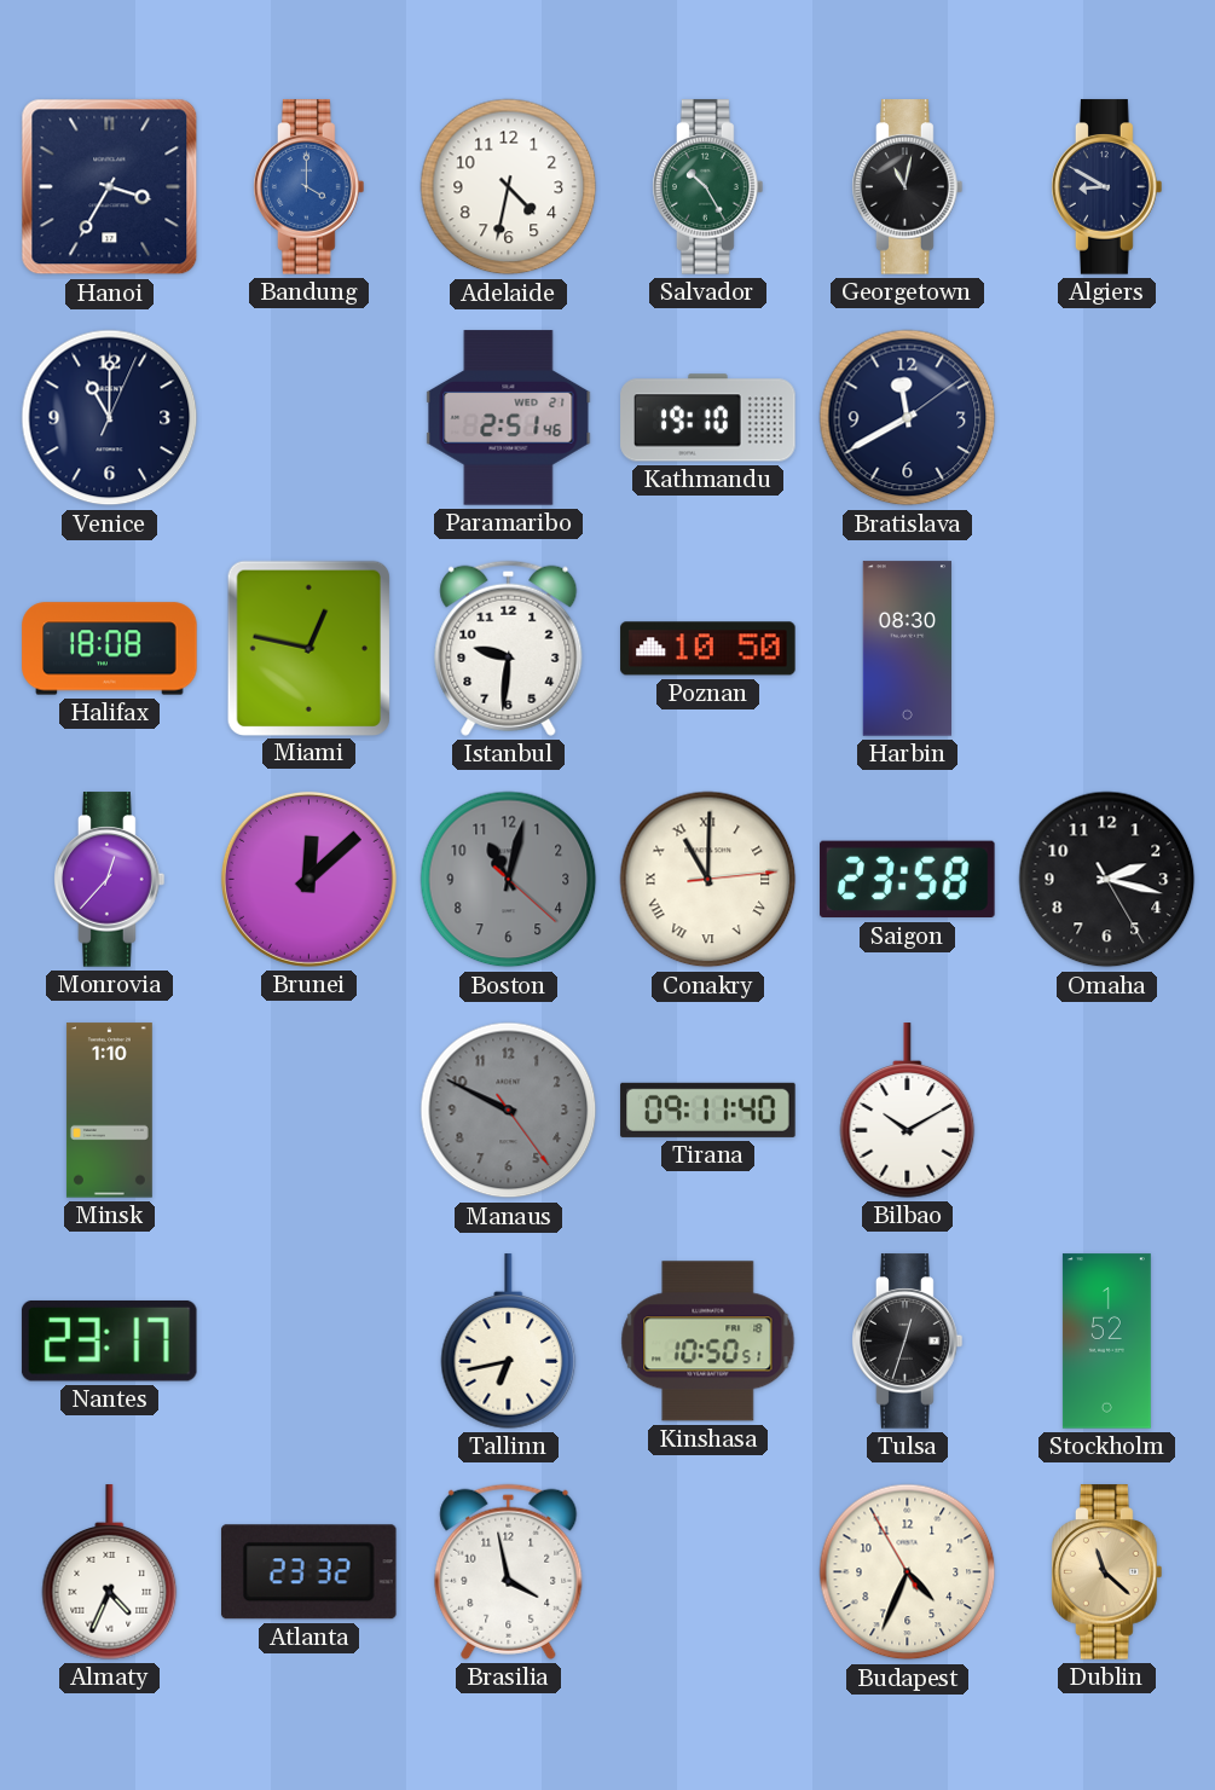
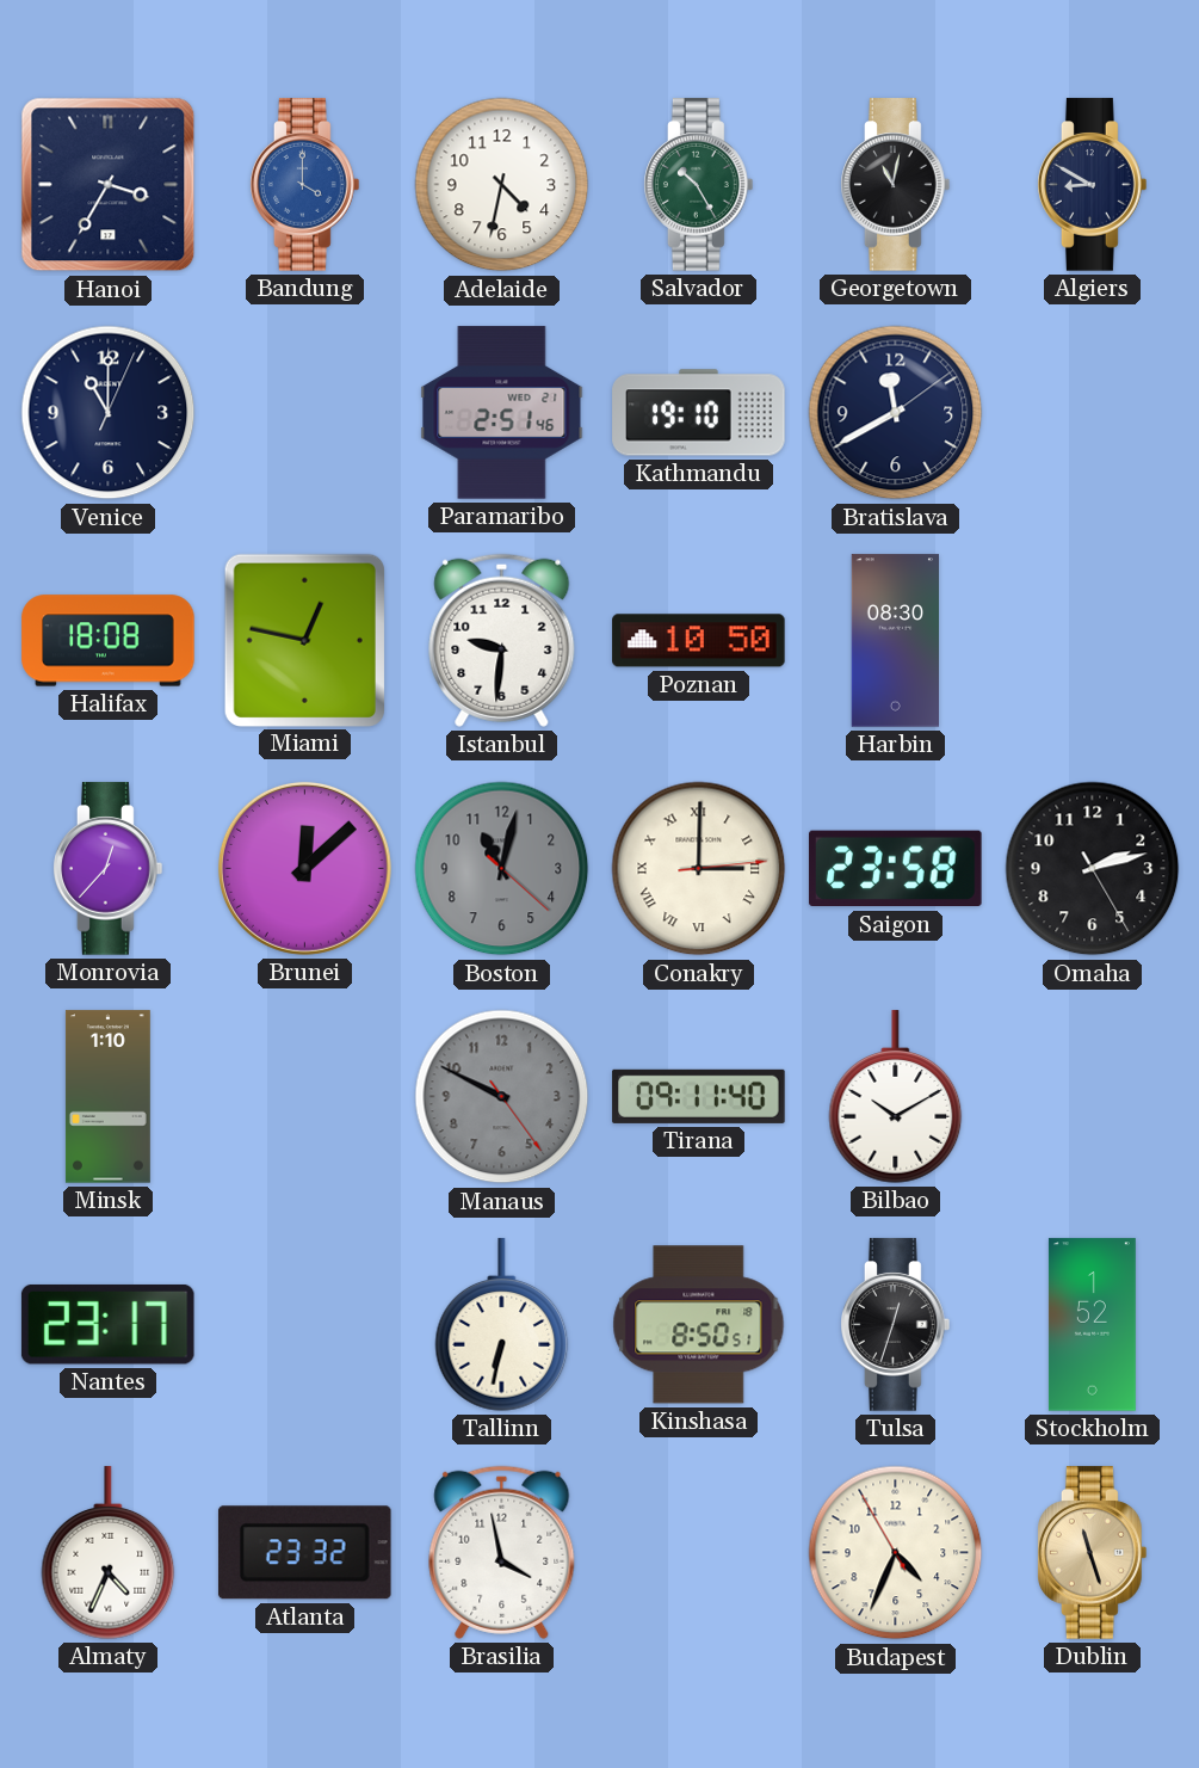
Conakry: 11:00 -> 3:00
Omaha: 2:17 -> 2:12
Tallinn: 6:43 -> 6:32
Kinshasa: 10:50 -> 8:50
Dublin: 11:22 -> 11:27
